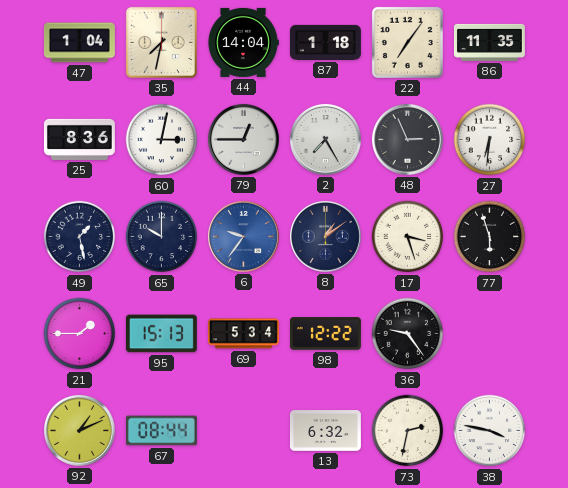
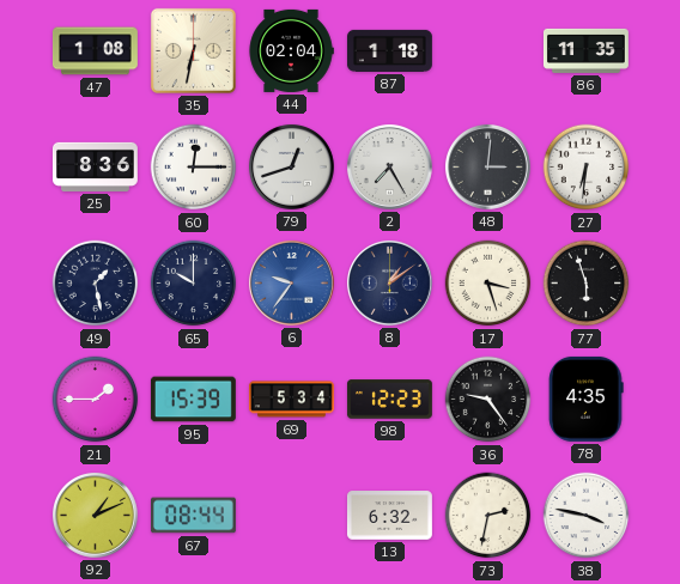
47: 1:04 -> 1:08
35: 7:32 -> 6:32
44: 14:04 -> 02:04
22: 7:06 -> none
60: 3:02 -> 12:15
79: 12:45 -> 12:42
48: 2:56 -> 3:01
95: 15:13 -> 15:39
98: 12:22 -> 12:23
78: none -> 4:35
